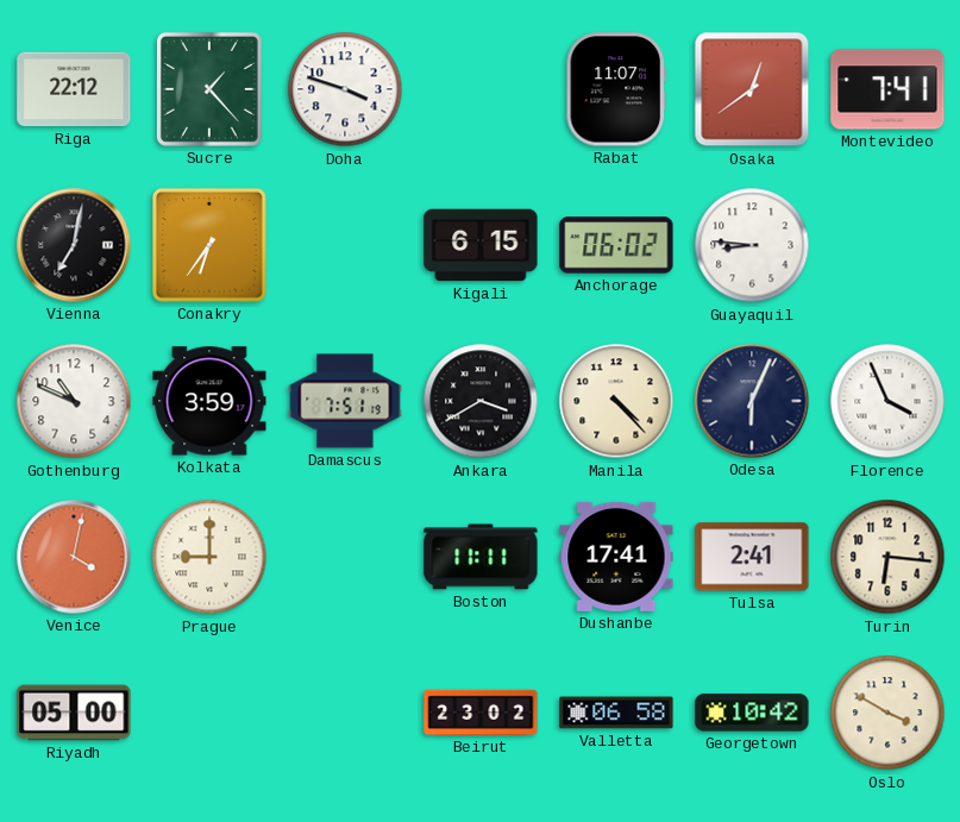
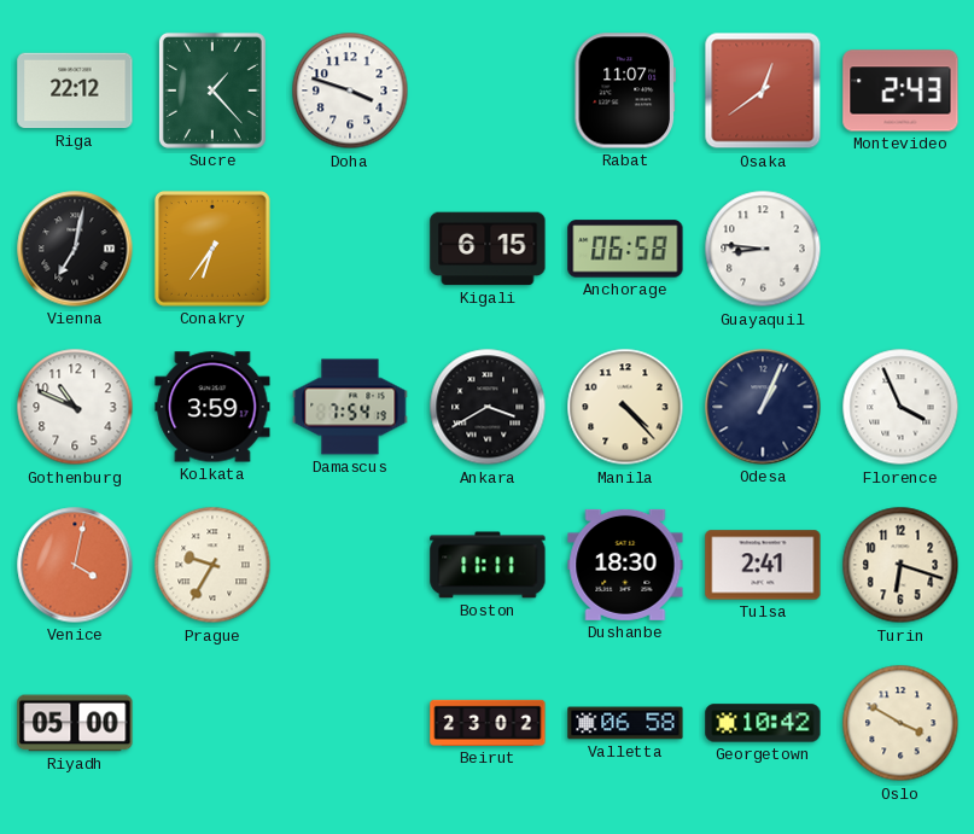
Montevideo: 7:41 -> 2:43
Anchorage: 06:02 -> 06:58
Damascus: 7:51 -> 7:54
Odesa: 6:04 -> 1:04
Prague: 9:00 -> 9:35
Dushanbe: 17:41 -> 18:30
Turin: 6:16 -> 6:18
